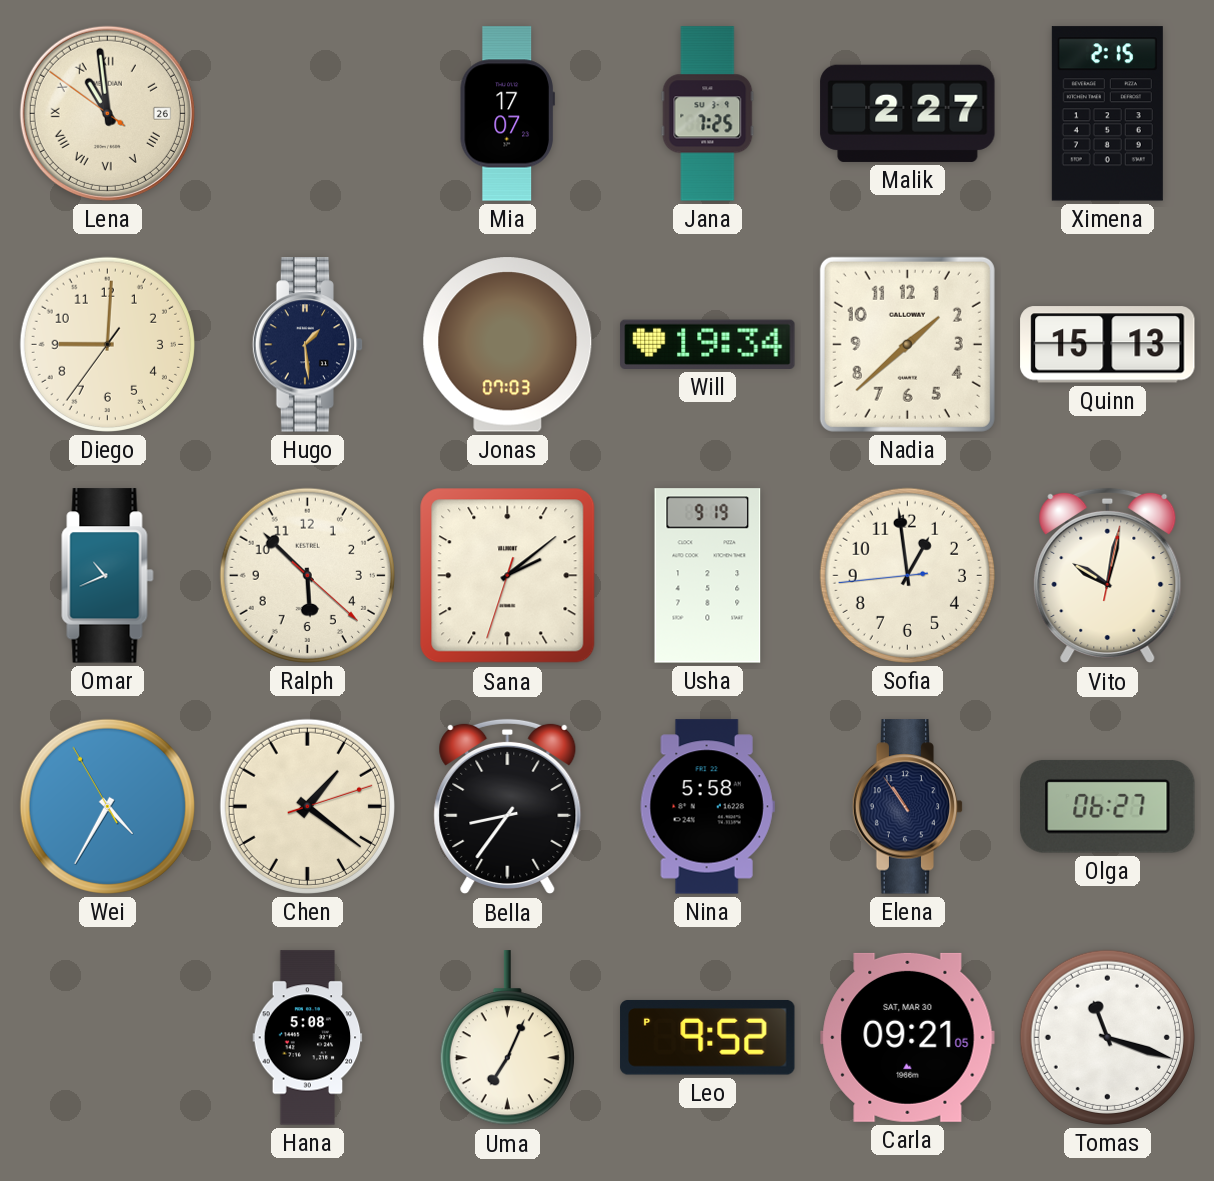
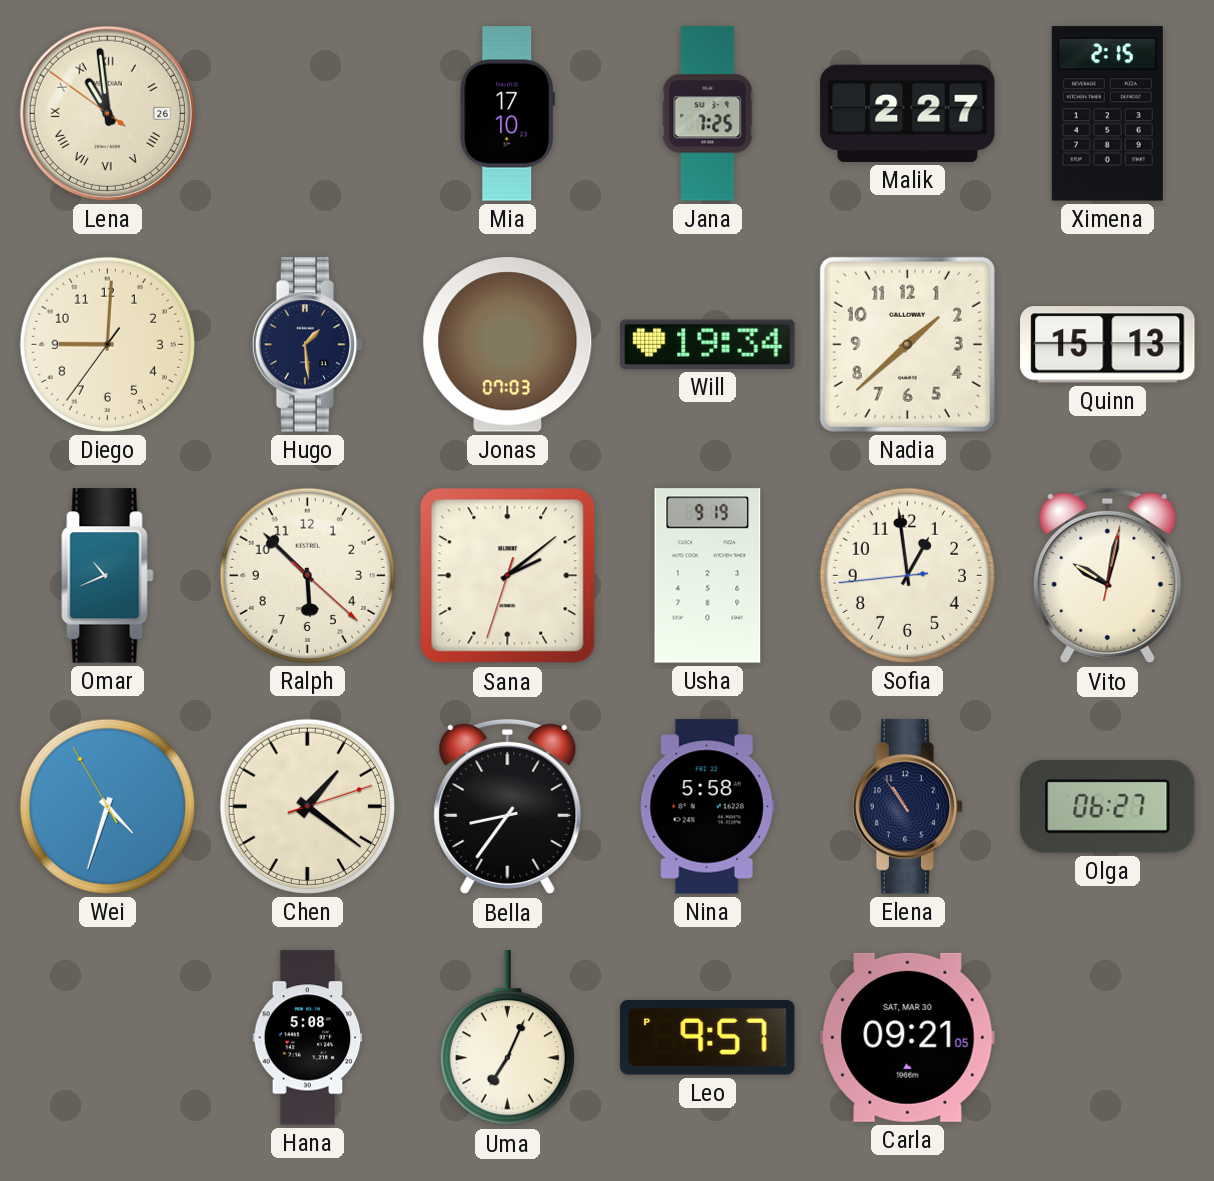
Mia: 17:07 -> 17:10
Wei: 4:34 -> 4:32
Leo: 9:52 -> 9:57
Tomas: 11:18 -> none
